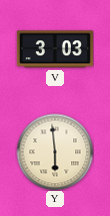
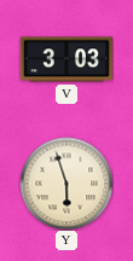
Y: 5:59 -> 5:57
